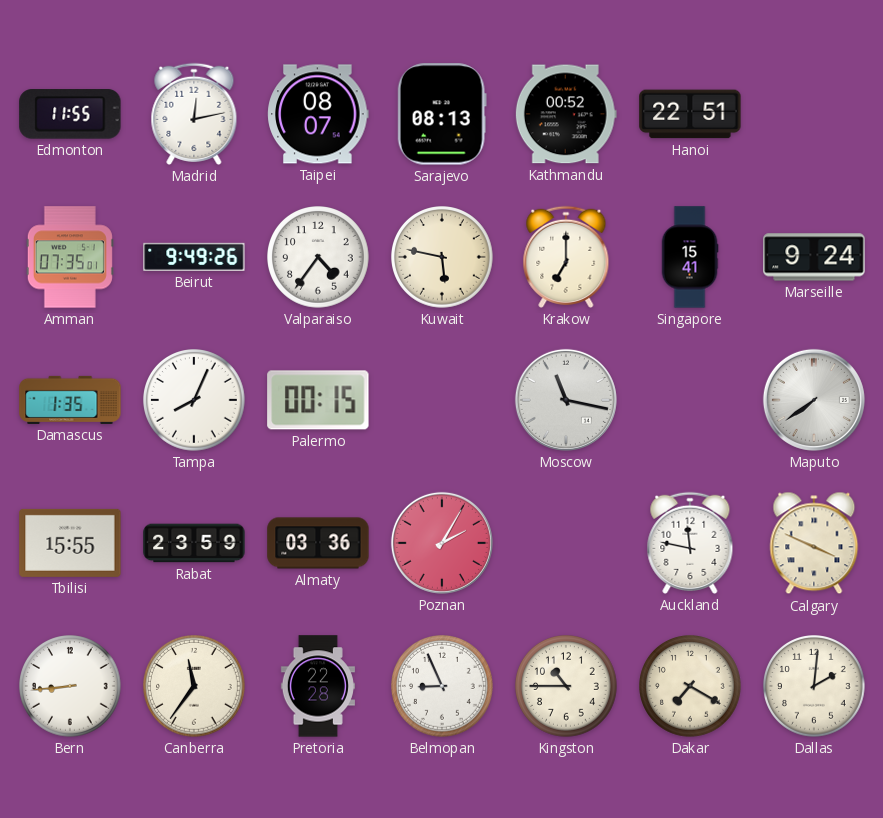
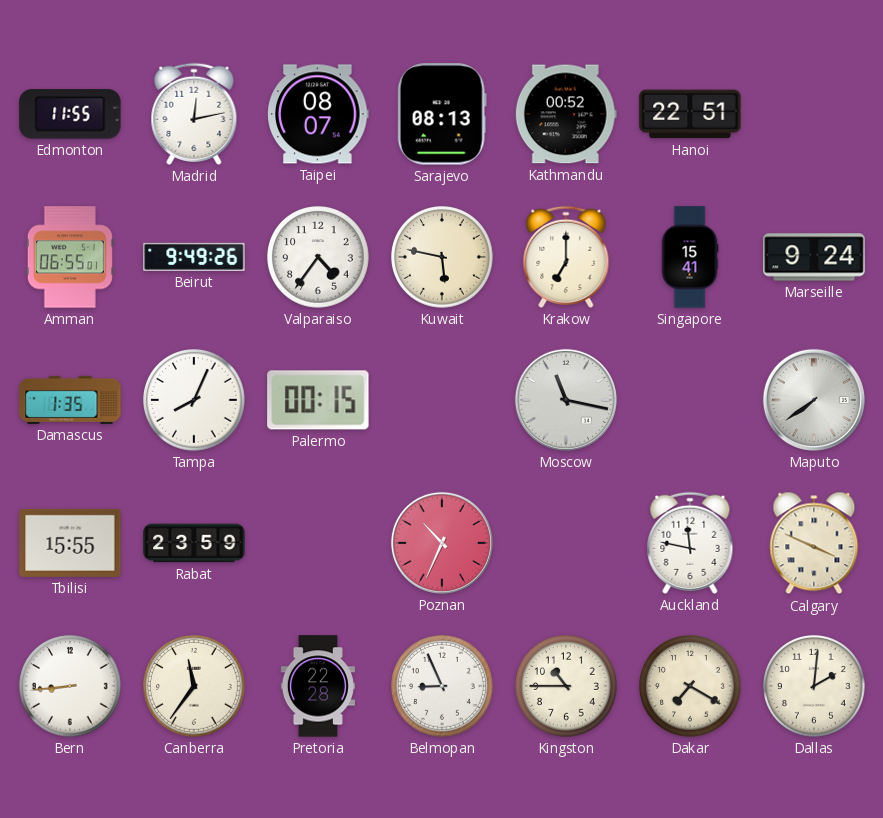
Amman: 07:35 -> 06:55
Almaty: 03:36 -> none
Poznan: 2:05 -> 10:34
